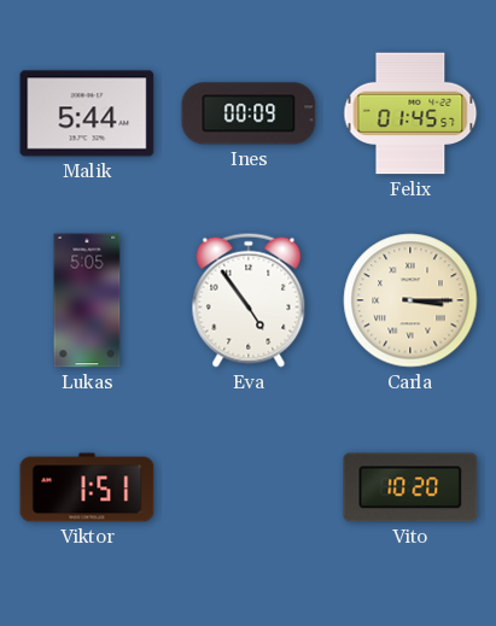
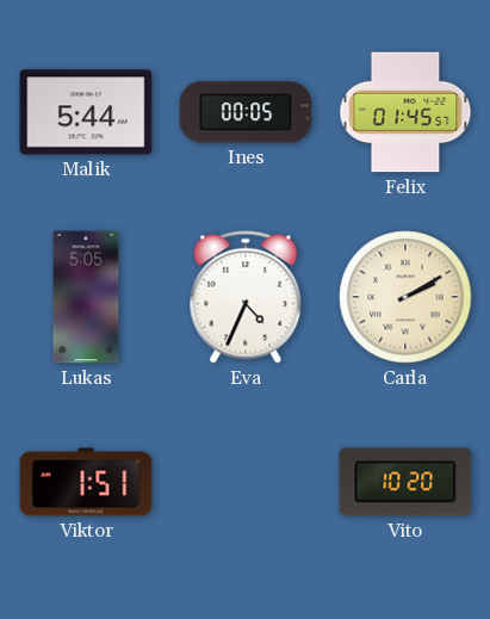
Ines: 00:09 -> 00:05
Eva: 4:54 -> 4:34
Carla: 3:15 -> 2:10
